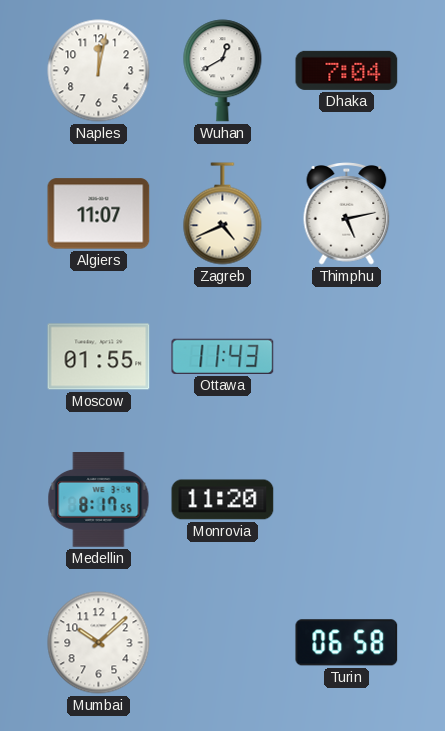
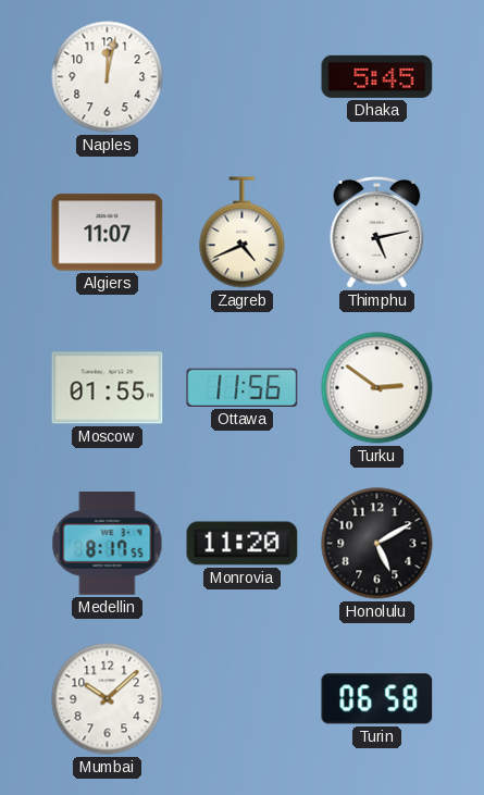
Wuhan: 12:40 -> none
Dhaka: 7:04 -> 5:45
Ottawa: 11:43 -> 11:56
Turku: none -> 2:51
Honolulu: none -> 5:10
